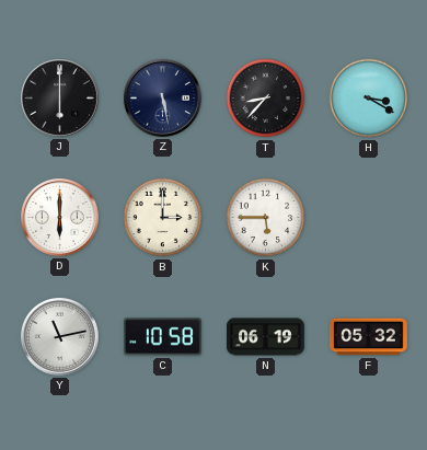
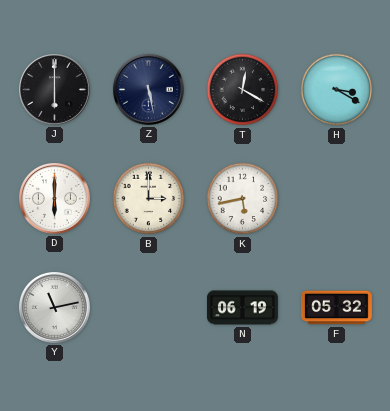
T: 8:37 -> 12:20
K: 5:45 -> 5:43
C: 10:58 -> none
